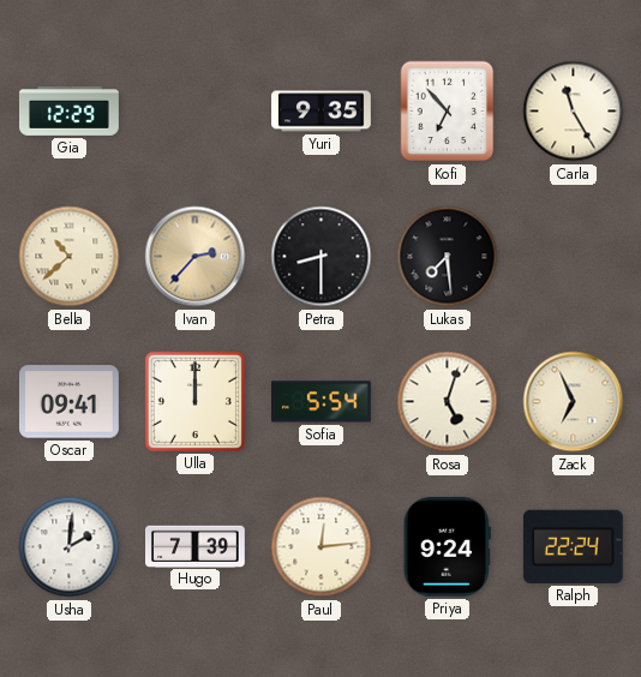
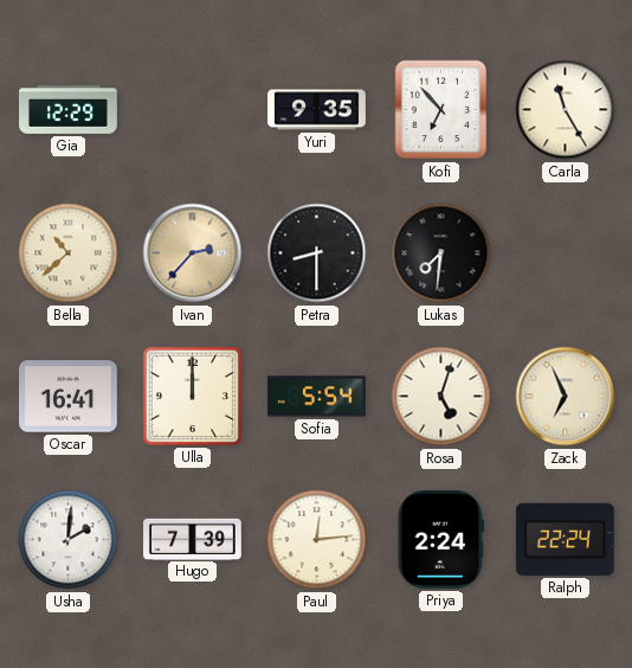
Lukas: 7:29 -> 7:31
Oscar: 09:41 -> 16:41
Priya: 9:24 -> 2:24
